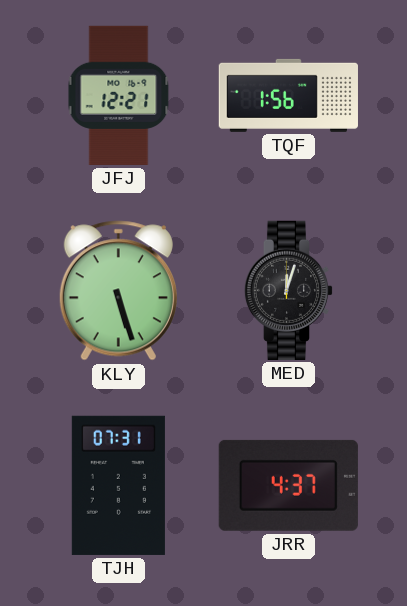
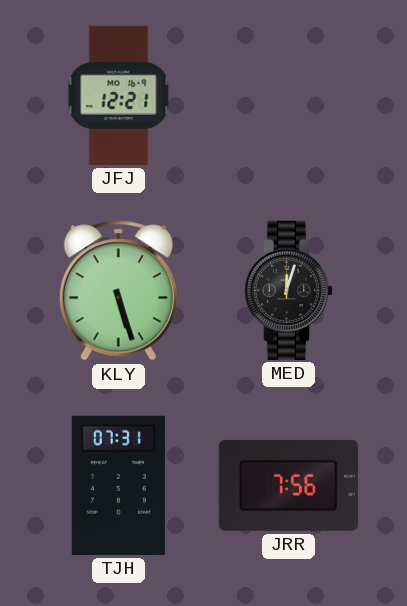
TQF: 1:56 -> none
JRR: 4:37 -> 7:56
